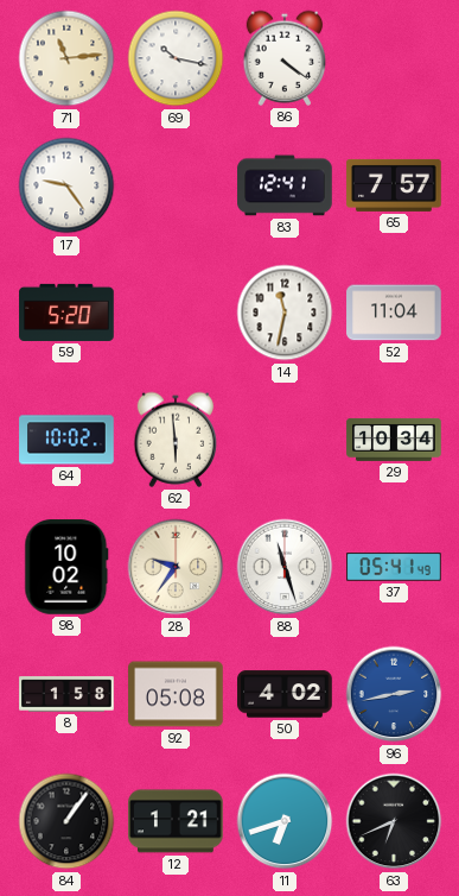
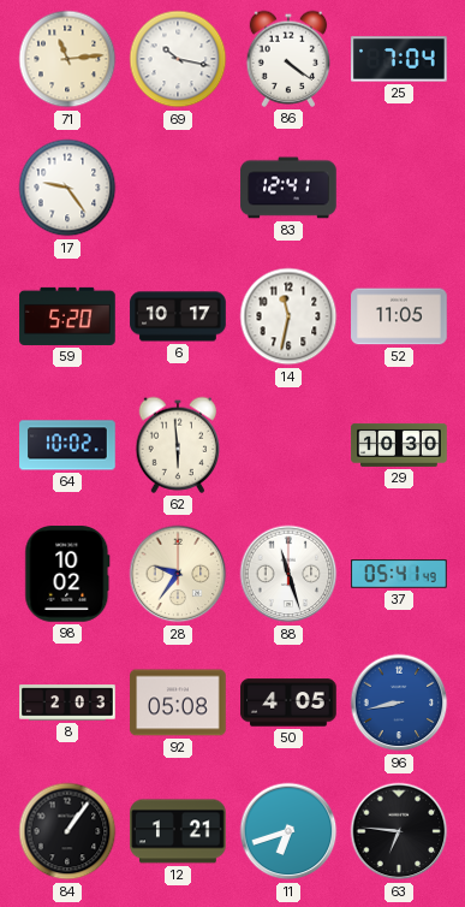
25: none -> 7:04
65: 7:57 -> none
6: none -> 10:17
52: 11:04 -> 11:05
29: 10:34 -> 10:30
8: 1:58 -> 2:03
50: 4:02 -> 4:05
96: 2:43 -> 8:43
63: 6:41 -> 6:46
